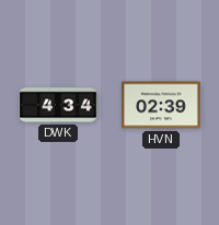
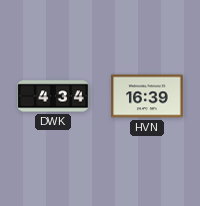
HVN: 02:39 -> 16:39
